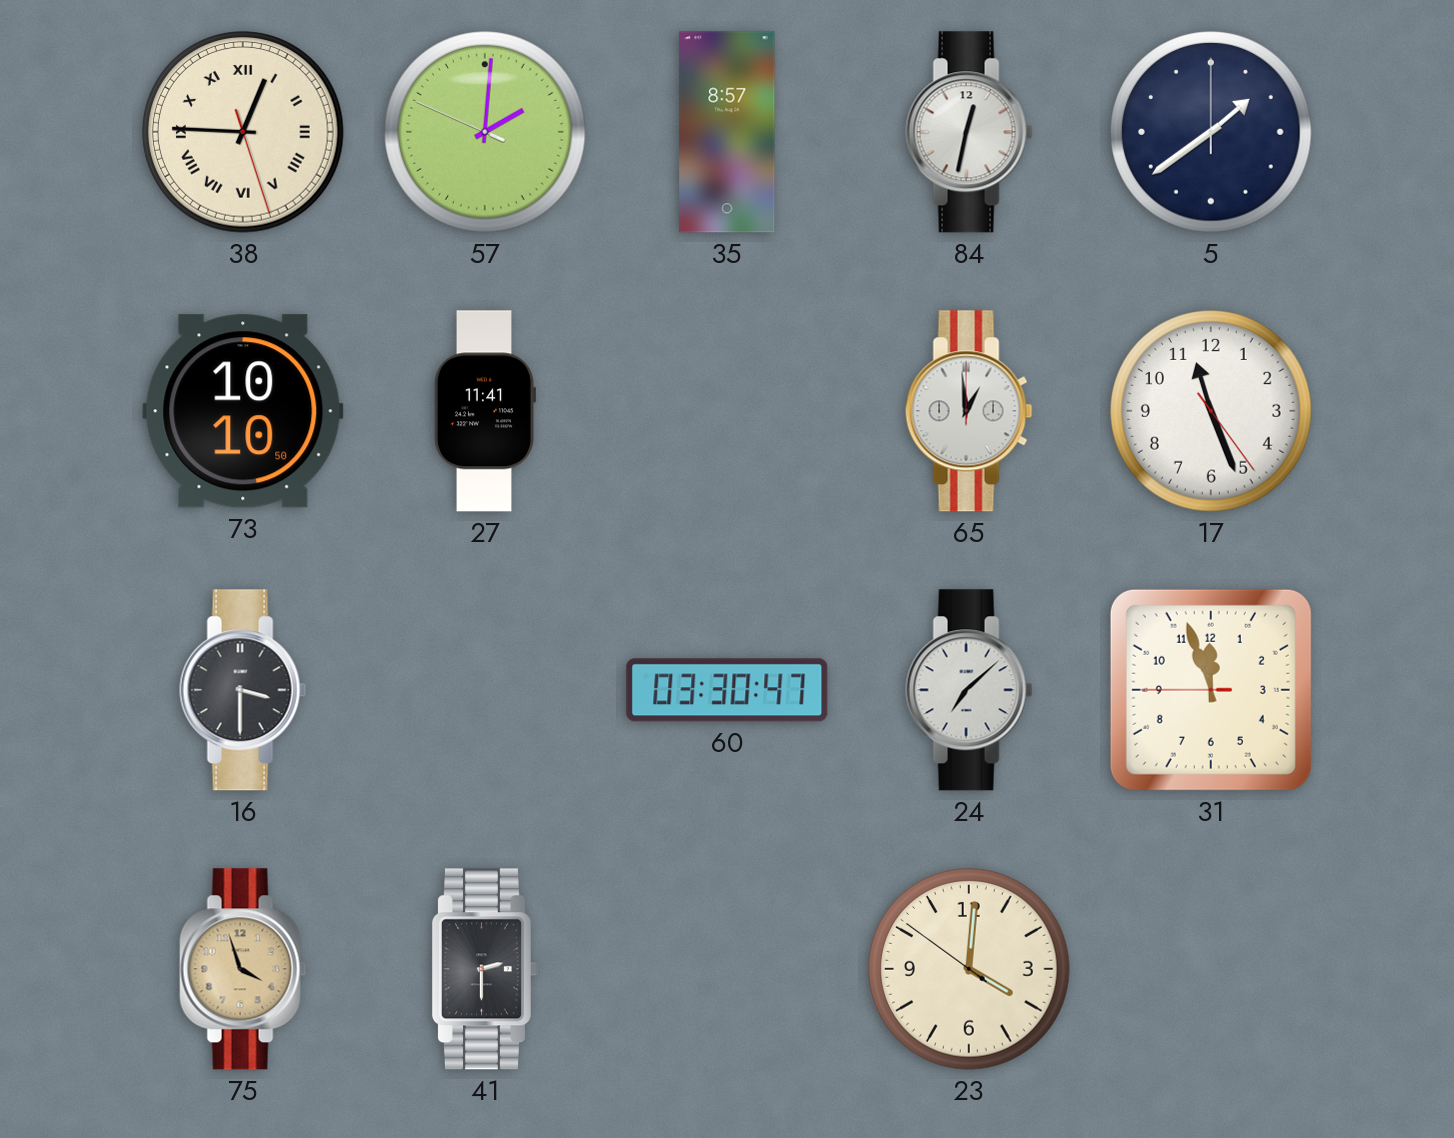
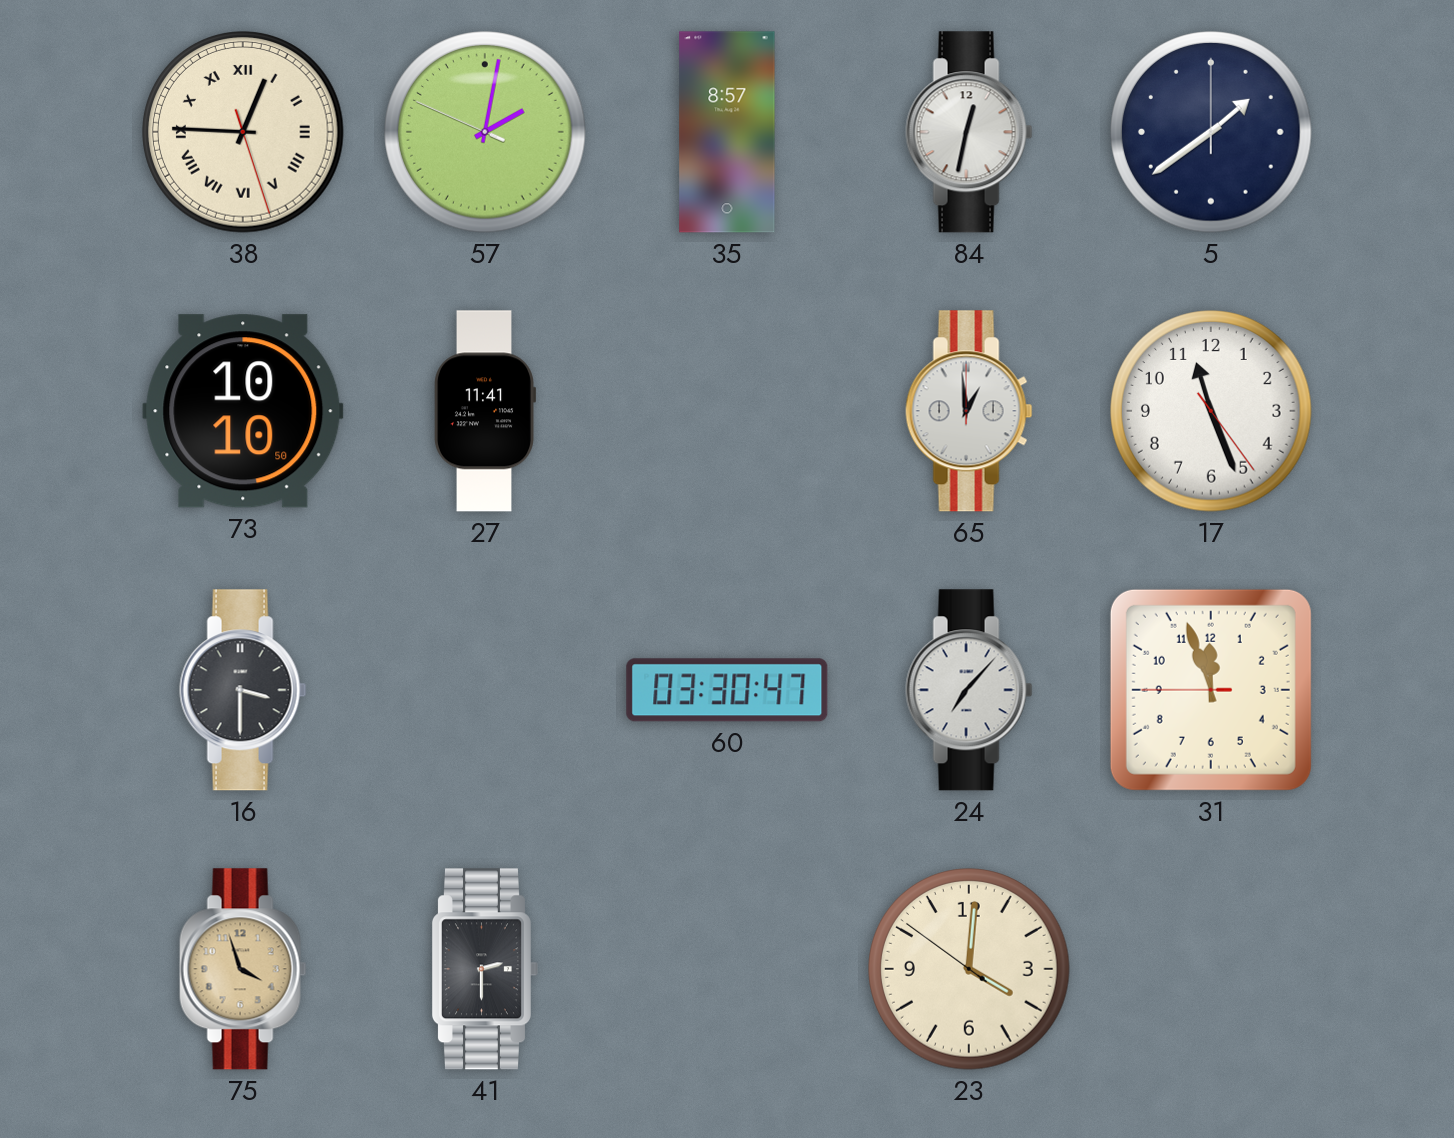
57: 2:00 -> 2:01
24: 7:08 -> 7:07
